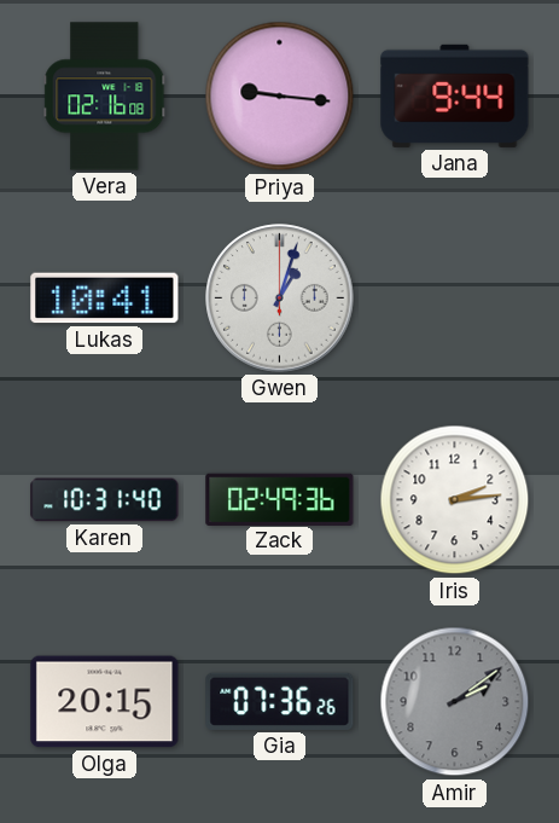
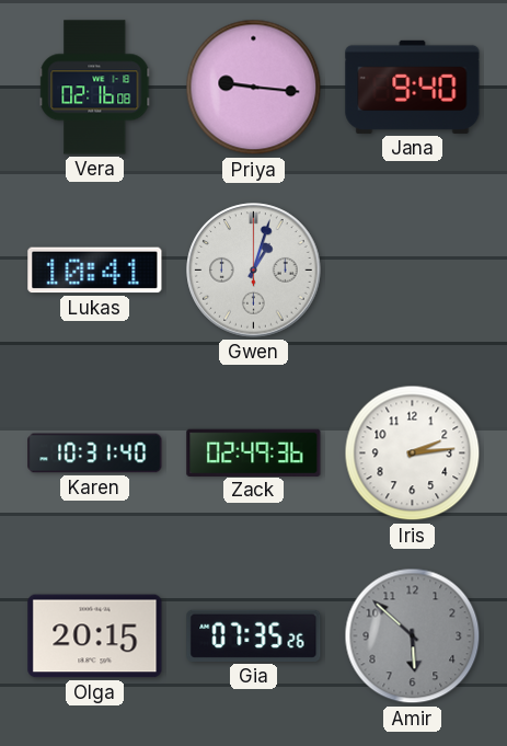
Jana: 9:44 -> 9:40
Gia: 07:36 -> 07:35
Amir: 2:09 -> 5:52
